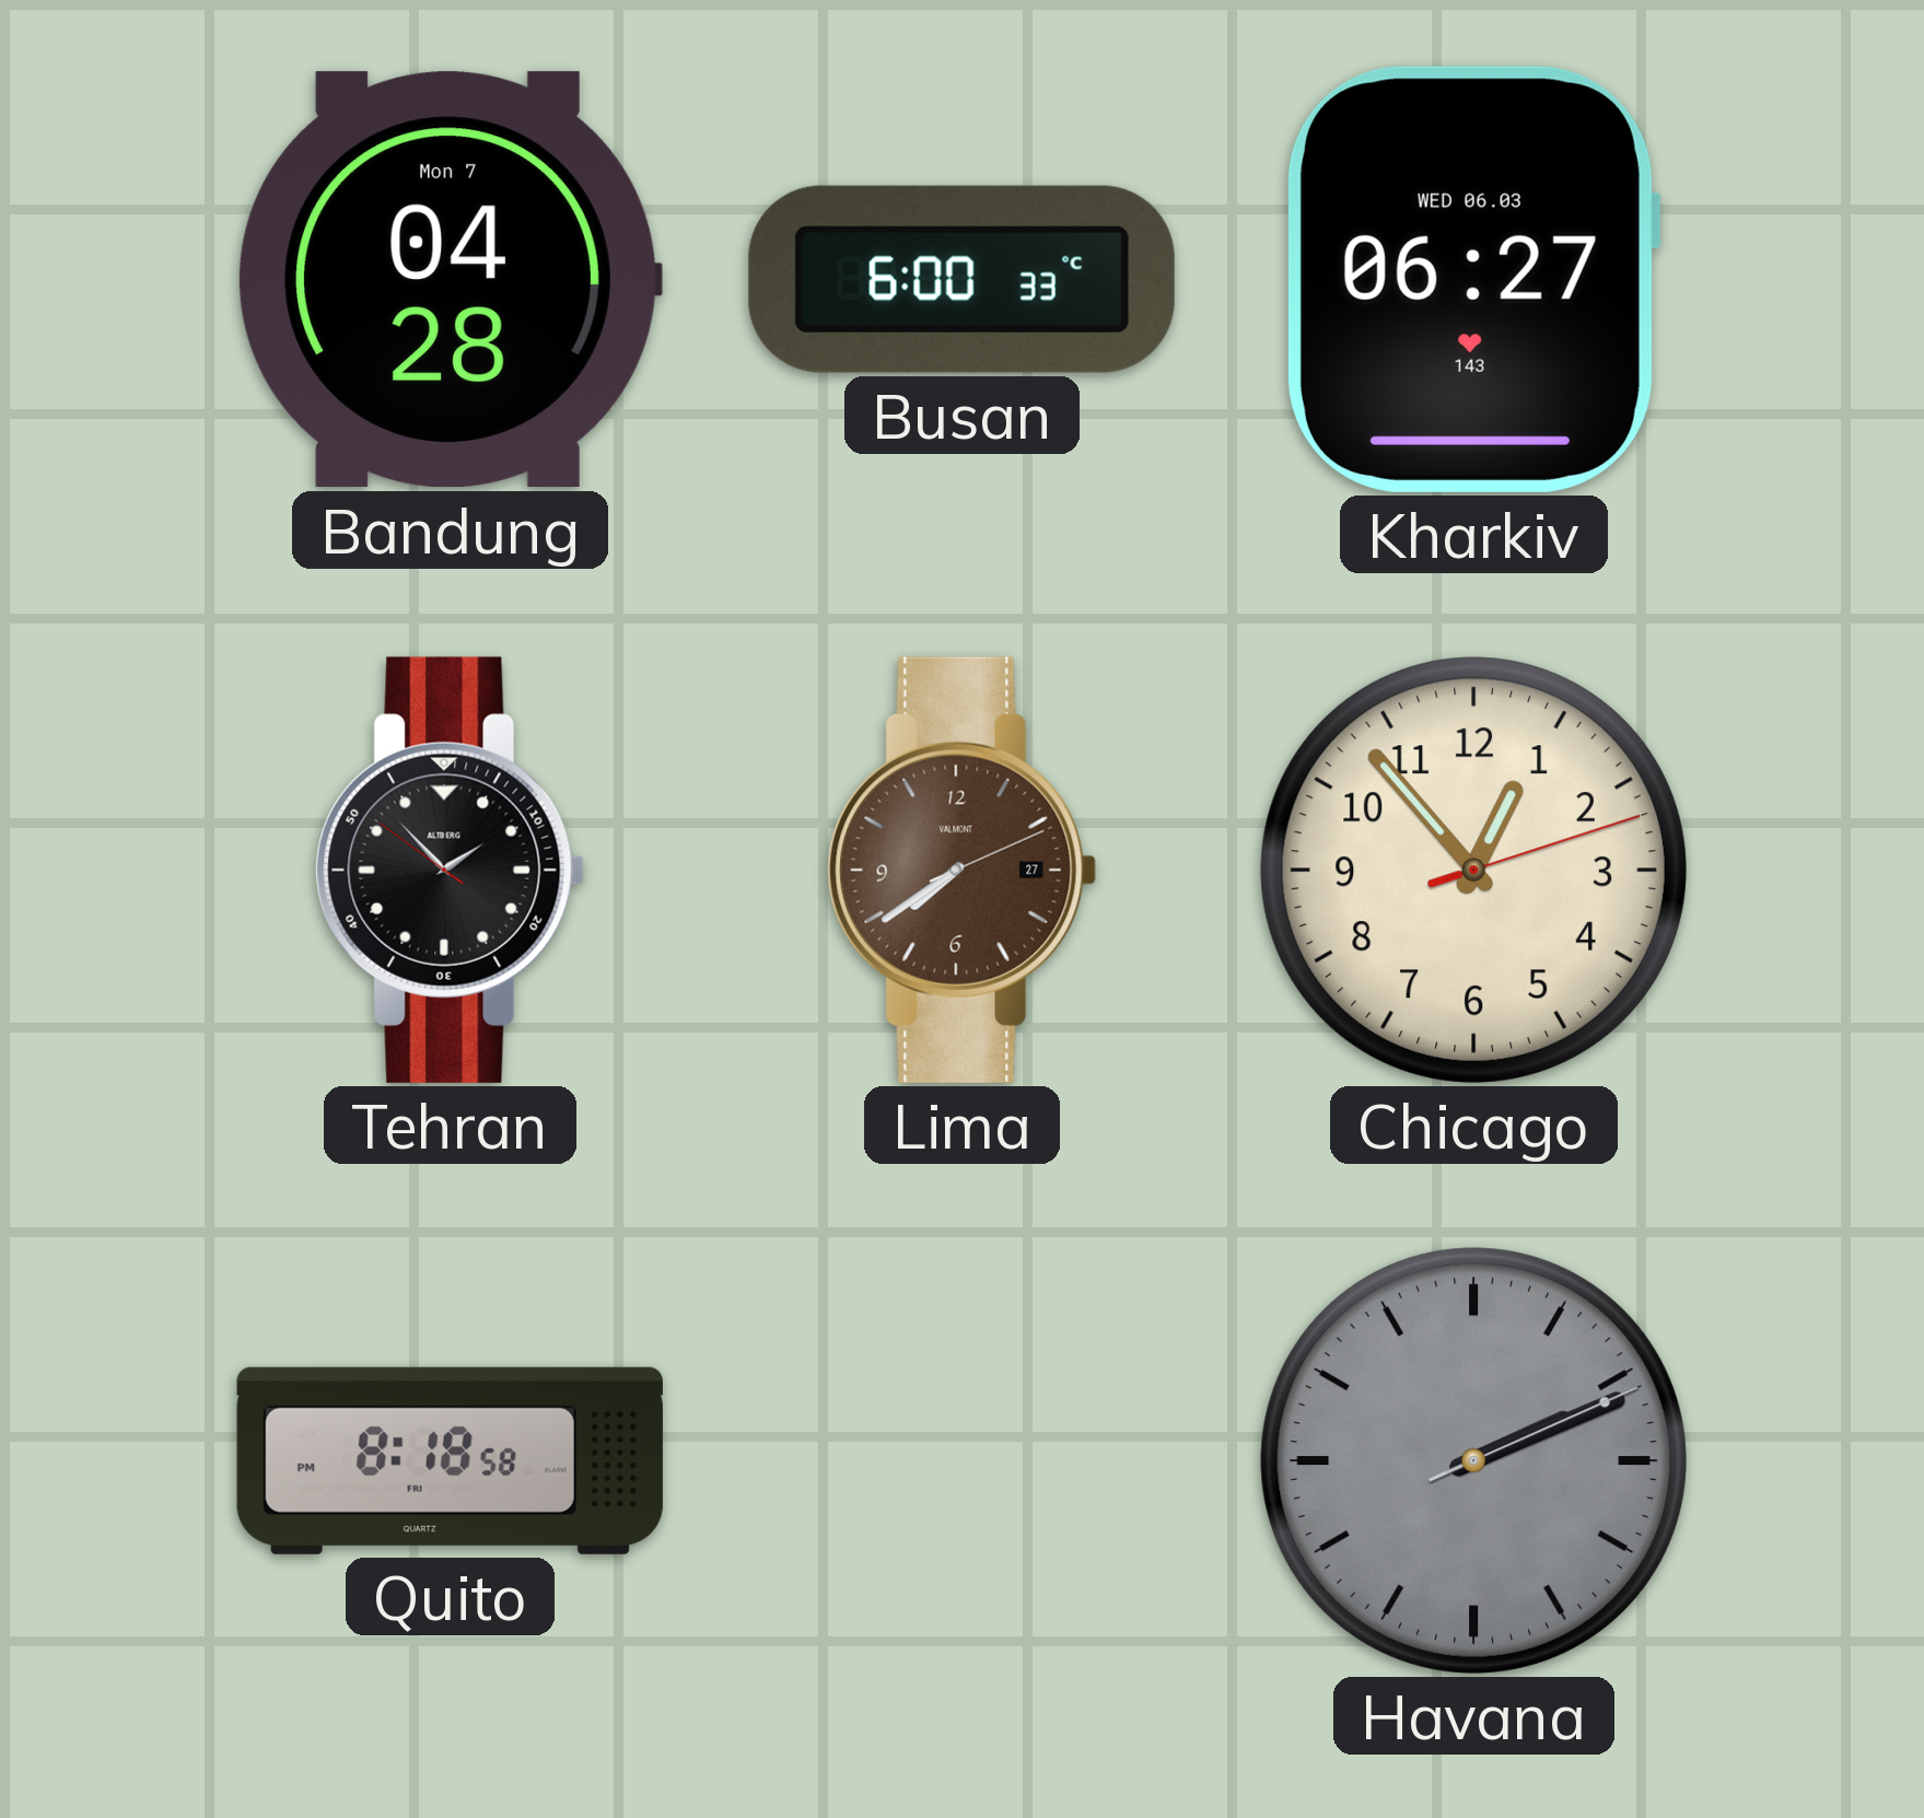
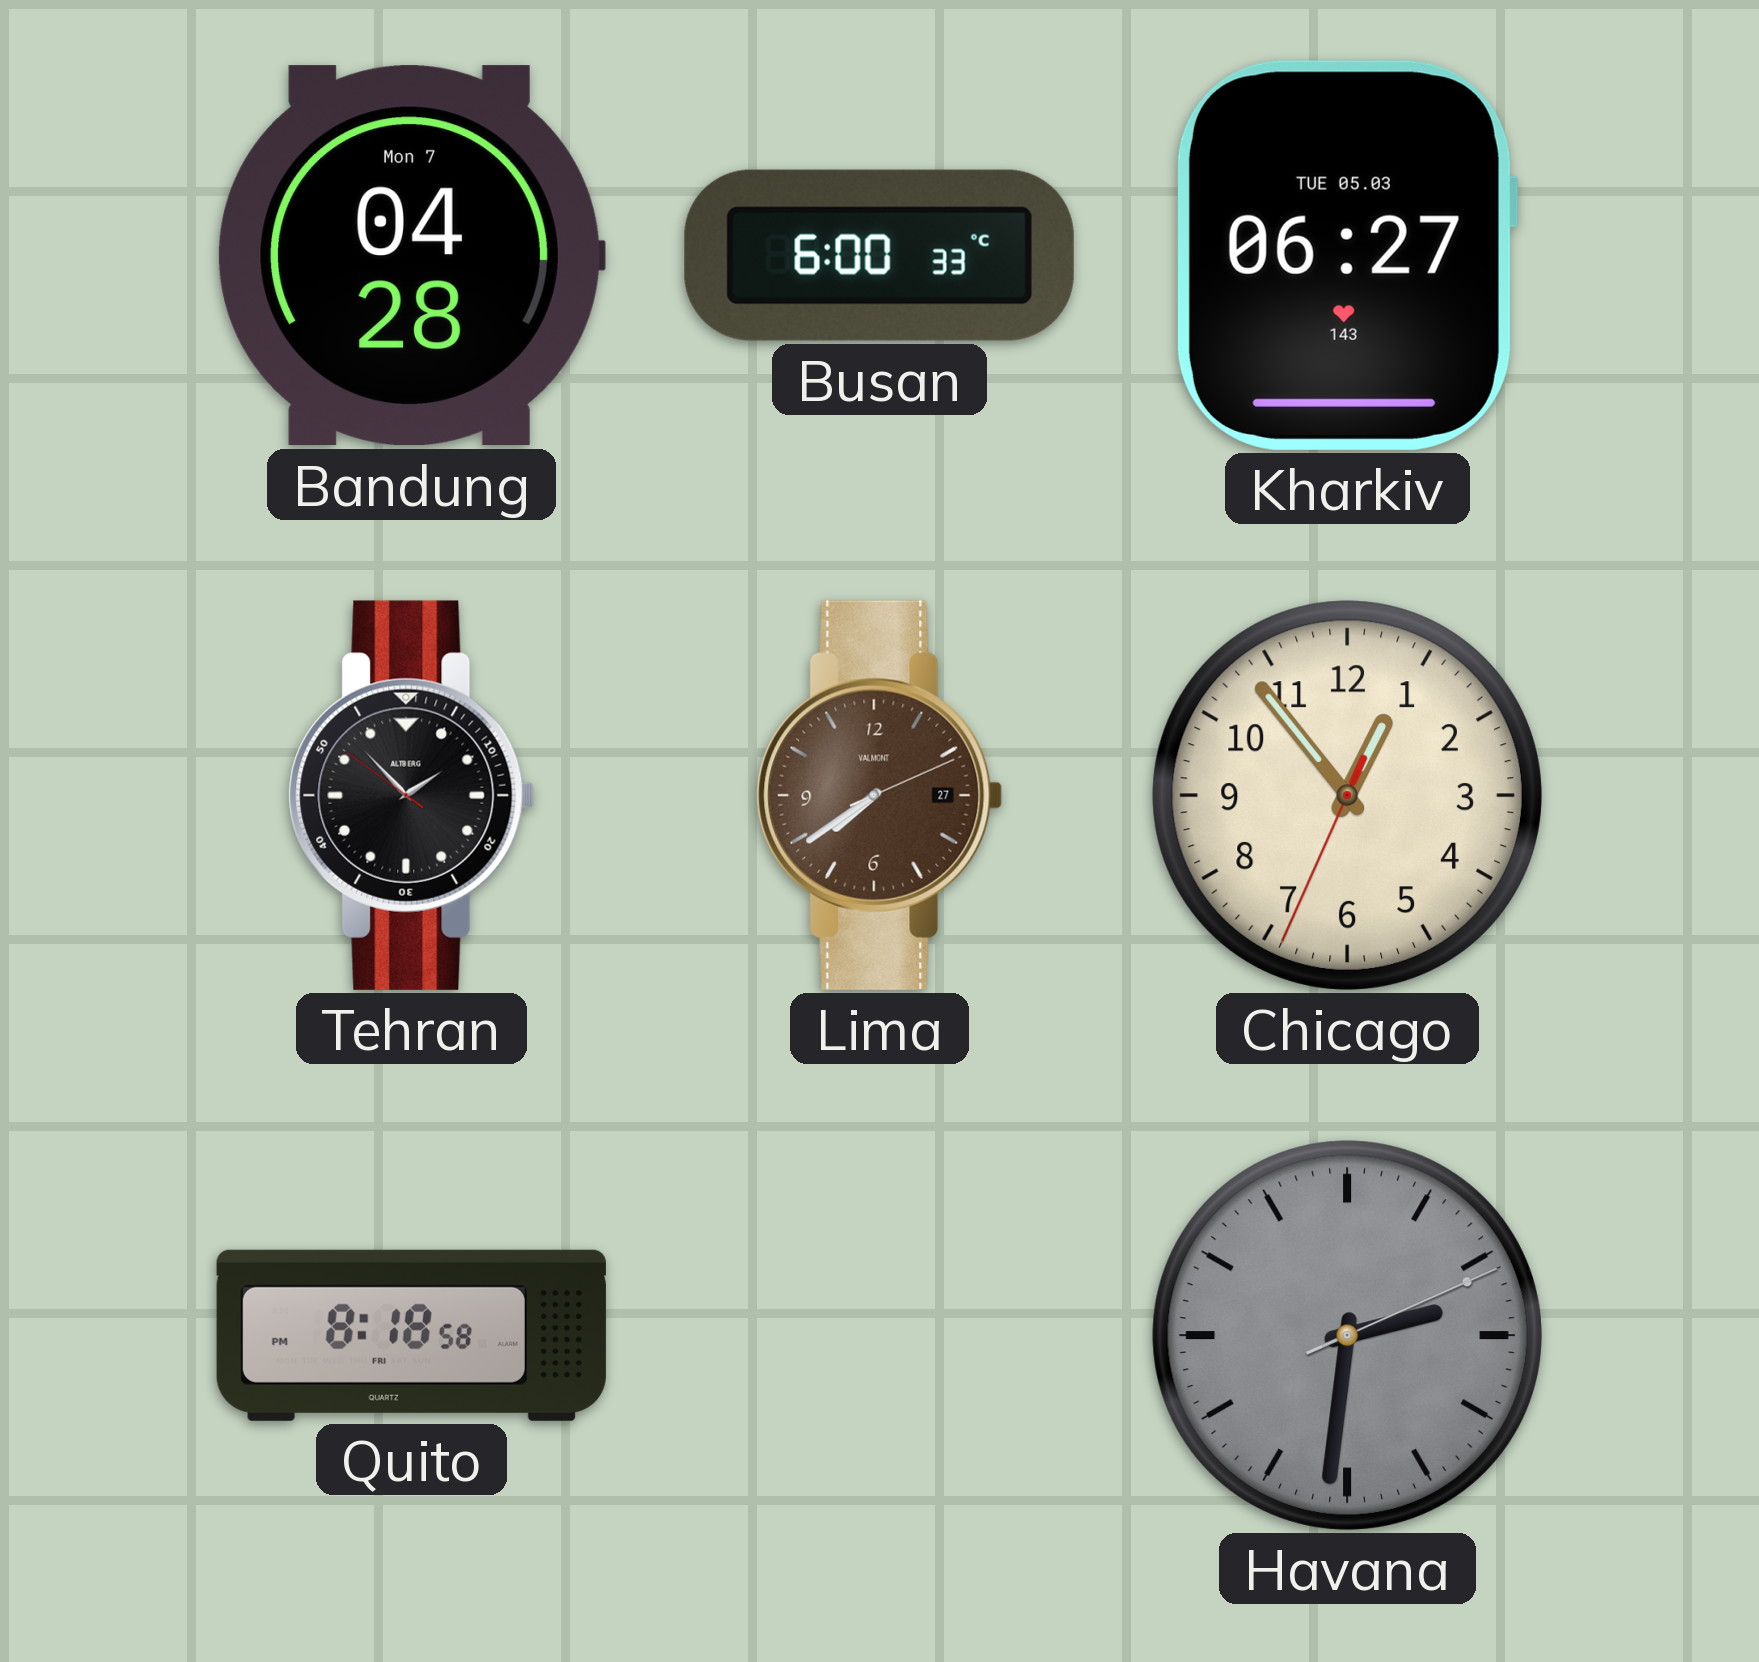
Kharkiv date: WED 06.03 -> TUE 05.03
Chicago: 12:53:12 -> 12:53:34
Havana: 2:11 -> 2:31
